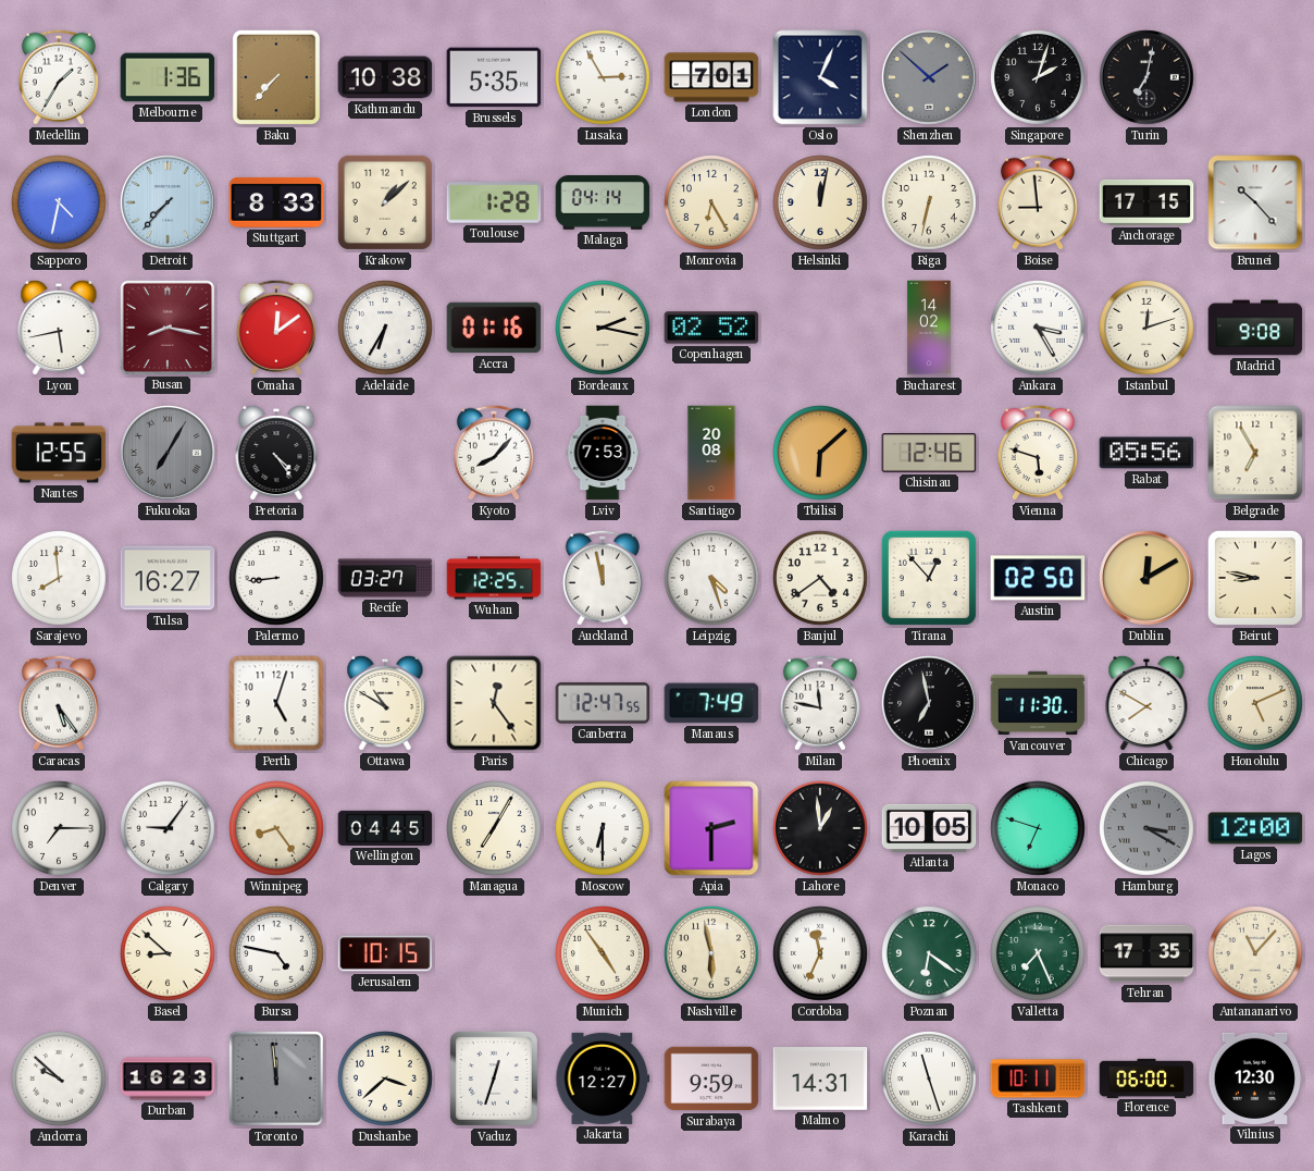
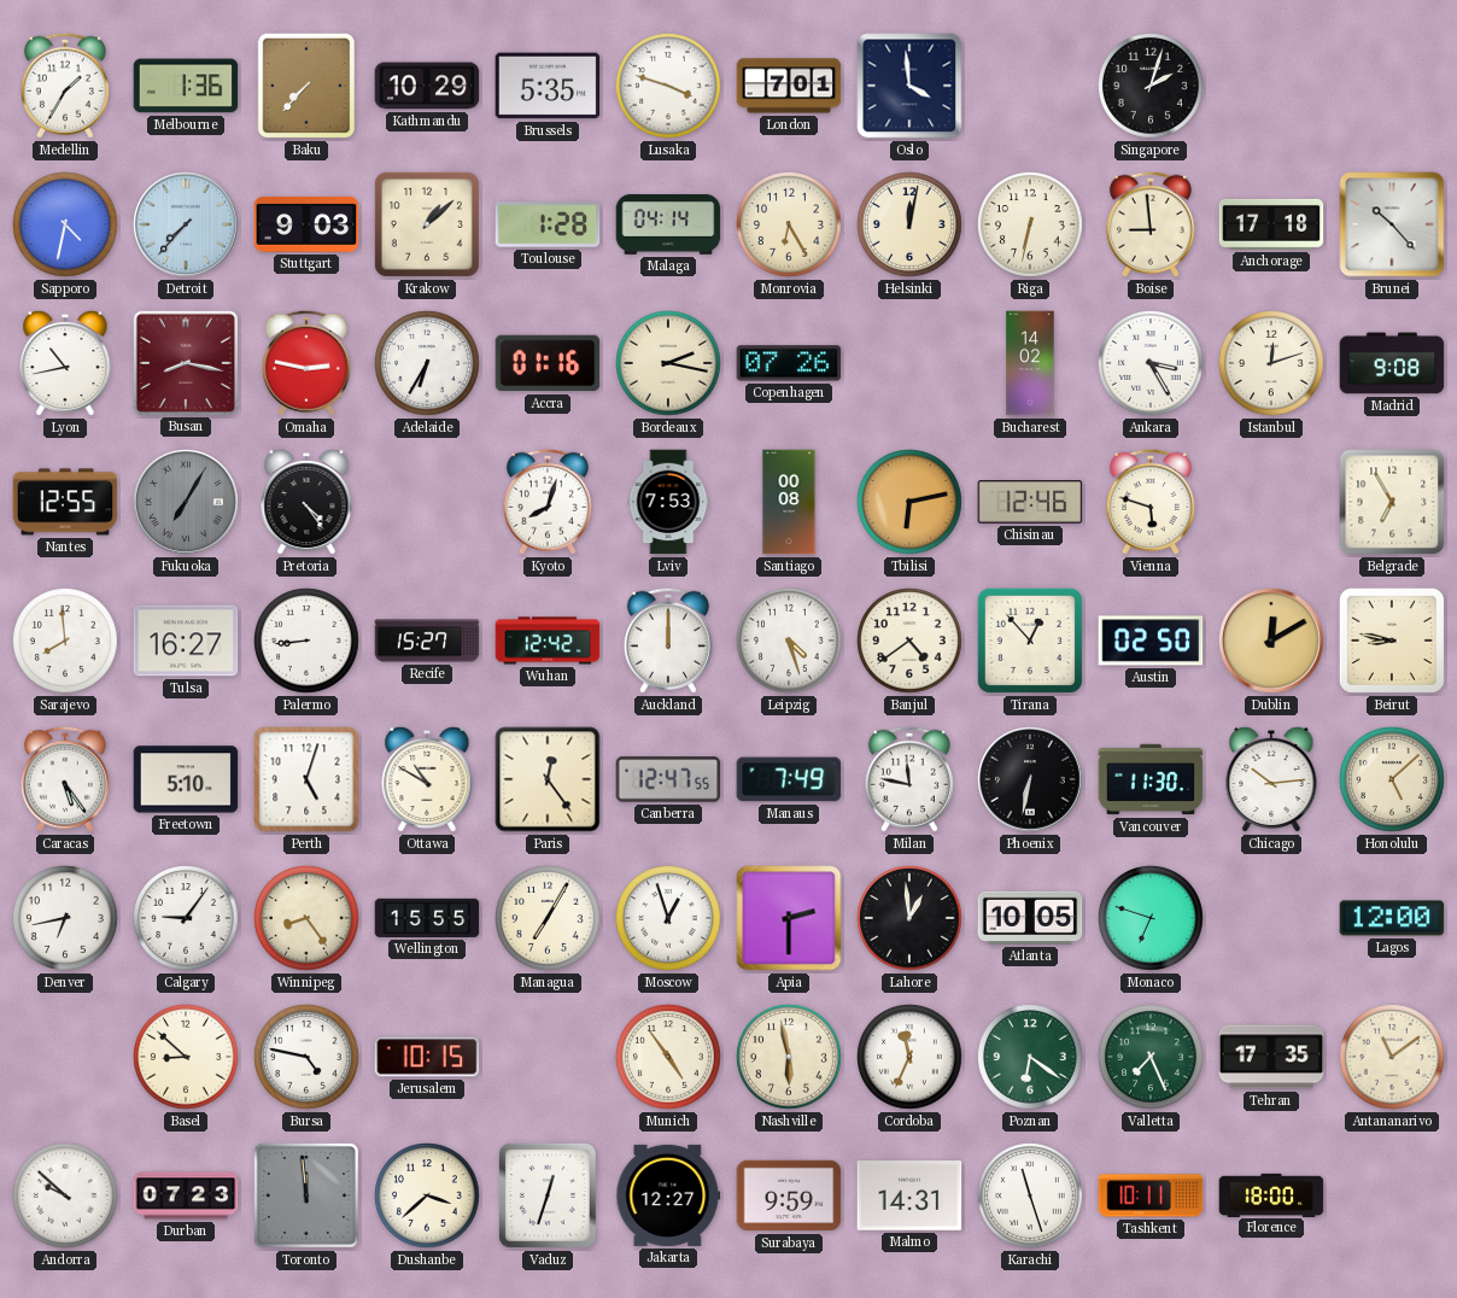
Kathmandu: 10:38 -> 10:29
Lusaka: 2:55 -> 3:48
Oslo: 4:04 -> 3:59
Shenzhen: 1:52 -> none
Turin: 7:02 -> none
Stuttgart: 8:33 -> 9:03
Anchorage: 17:15 -> 17:18
Lyon: 5:43 -> 10:43
Omaha: 12:09 -> 2:47
Copenhagen: 02:52 -> 07:26
Kyoto: 8:07 -> 8:03
Santiago: 20:08 -> 00:08
Tbilisi: 6:08 -> 6:13
Rabat: 05:56 -> none
Recife: 03:27 -> 15:27
Wuhan: 12:25 -> 12:42
Auckland: 11:58 -> 12:00
Freetown: none -> 5:10
Phoenix: 6:58 -> 6:32
Chicago: 7:50 -> 10:14
Honolulu: 5:11 -> 5:08
Denver: 7:15 -> 6:43
Wellington: 04:45 -> 15:55
Moscow: 6:30 -> 12:57
Hamburg: 3:20 -> none
Antananarivo: 11:07 -> 11:09
Durban: 16:23 -> 07:23
Florence: 06:00 -> 18:00
Vilnius: 12:30 -> none
